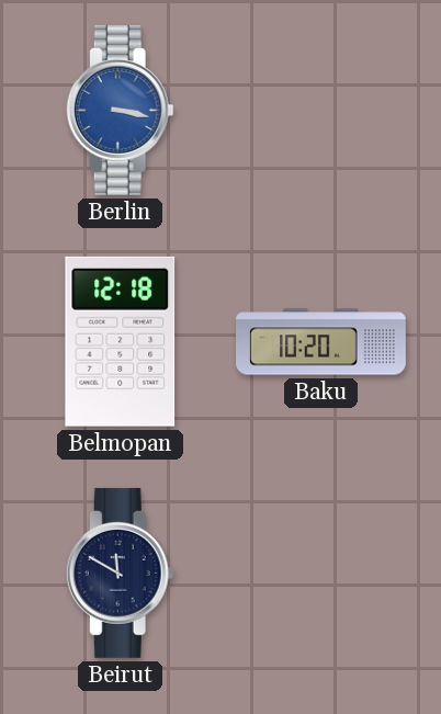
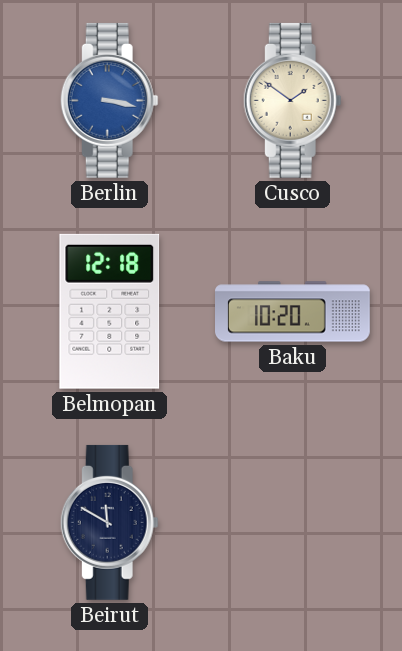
Cusco: none -> 1:51
